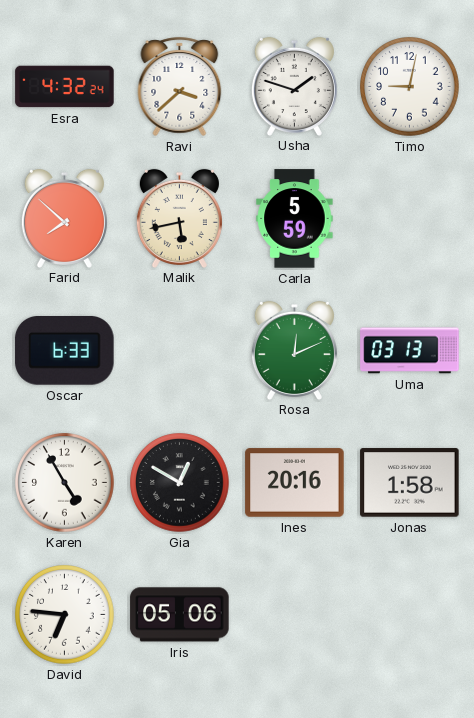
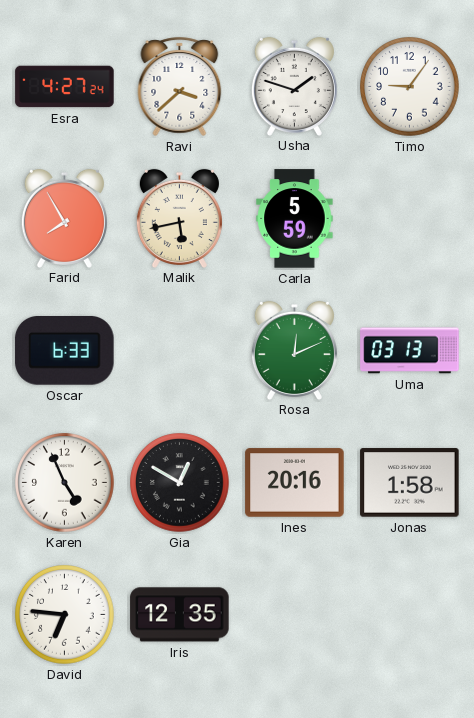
Esra: 4:32 -> 4:27
Timo: 9:02 -> 9:06
Farid: 7:52 -> 7:55
Karen: 4:55 -> 4:56
Iris: 05:06 -> 12:35
